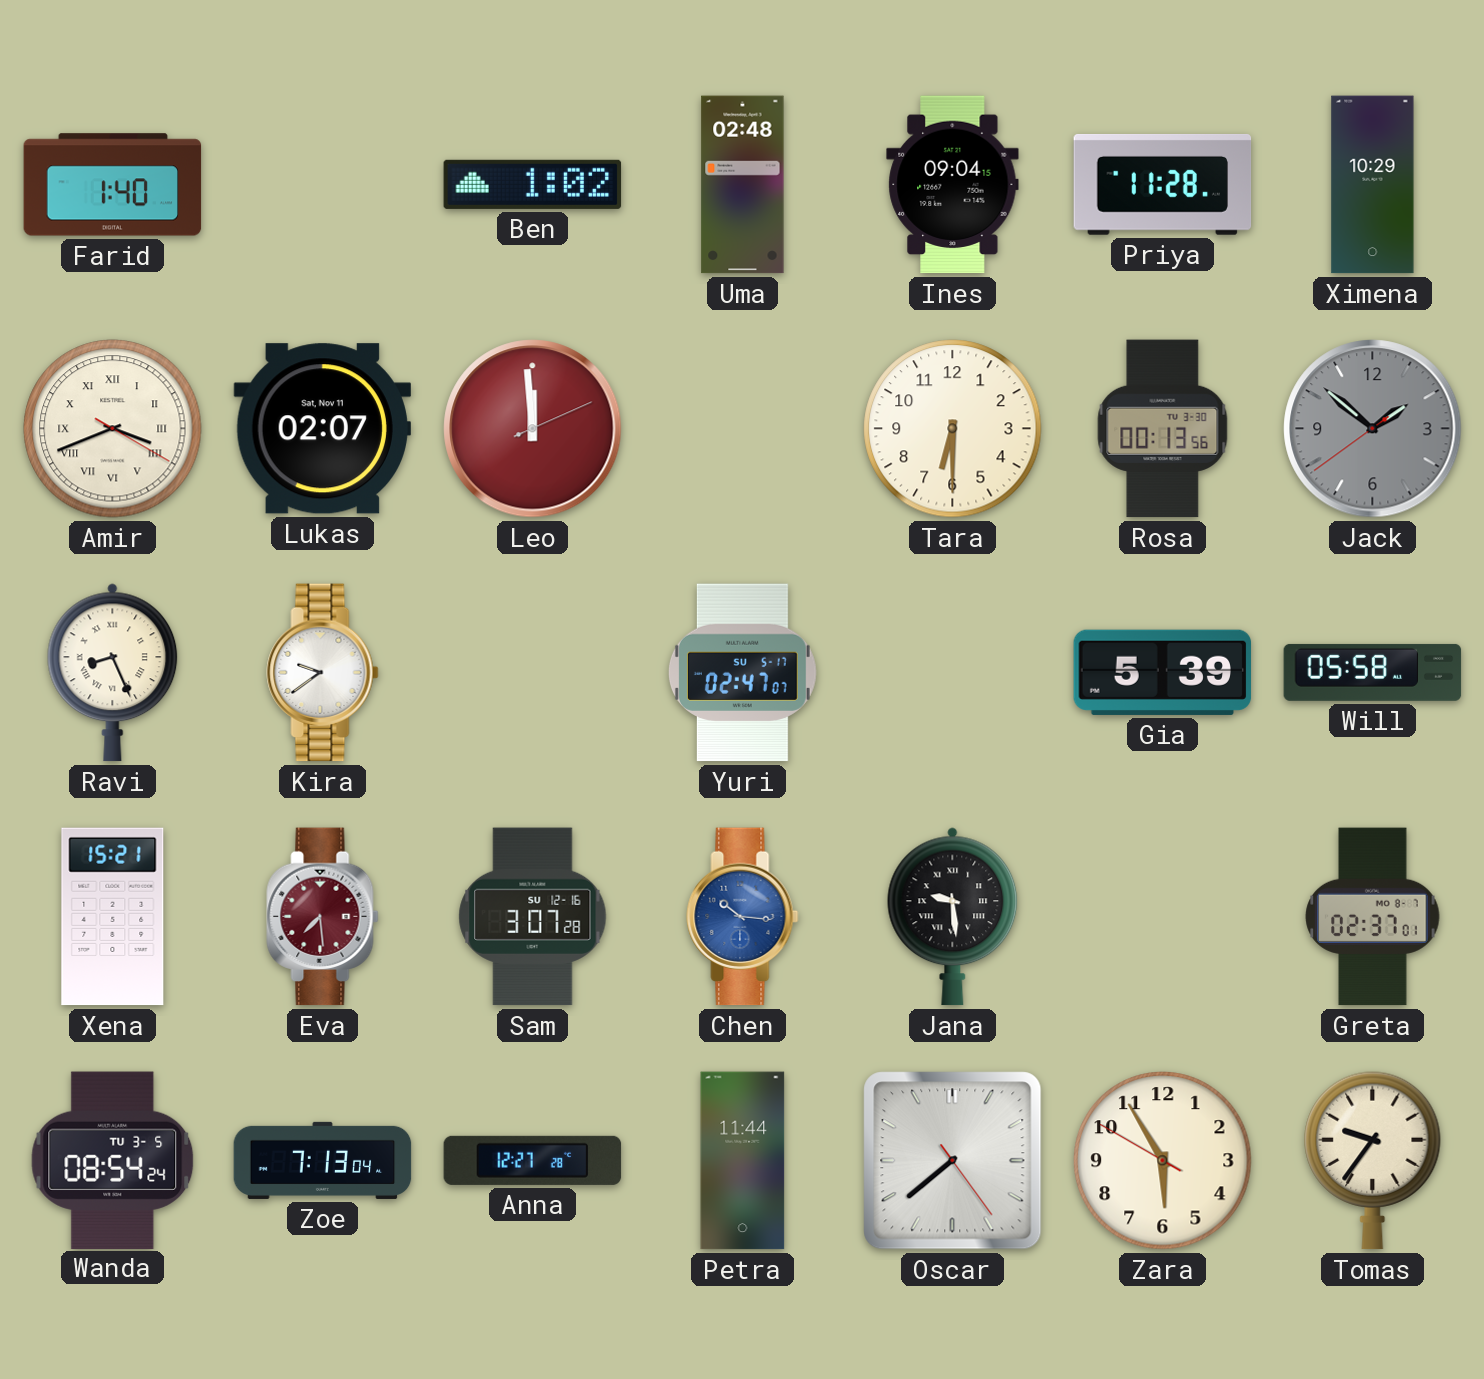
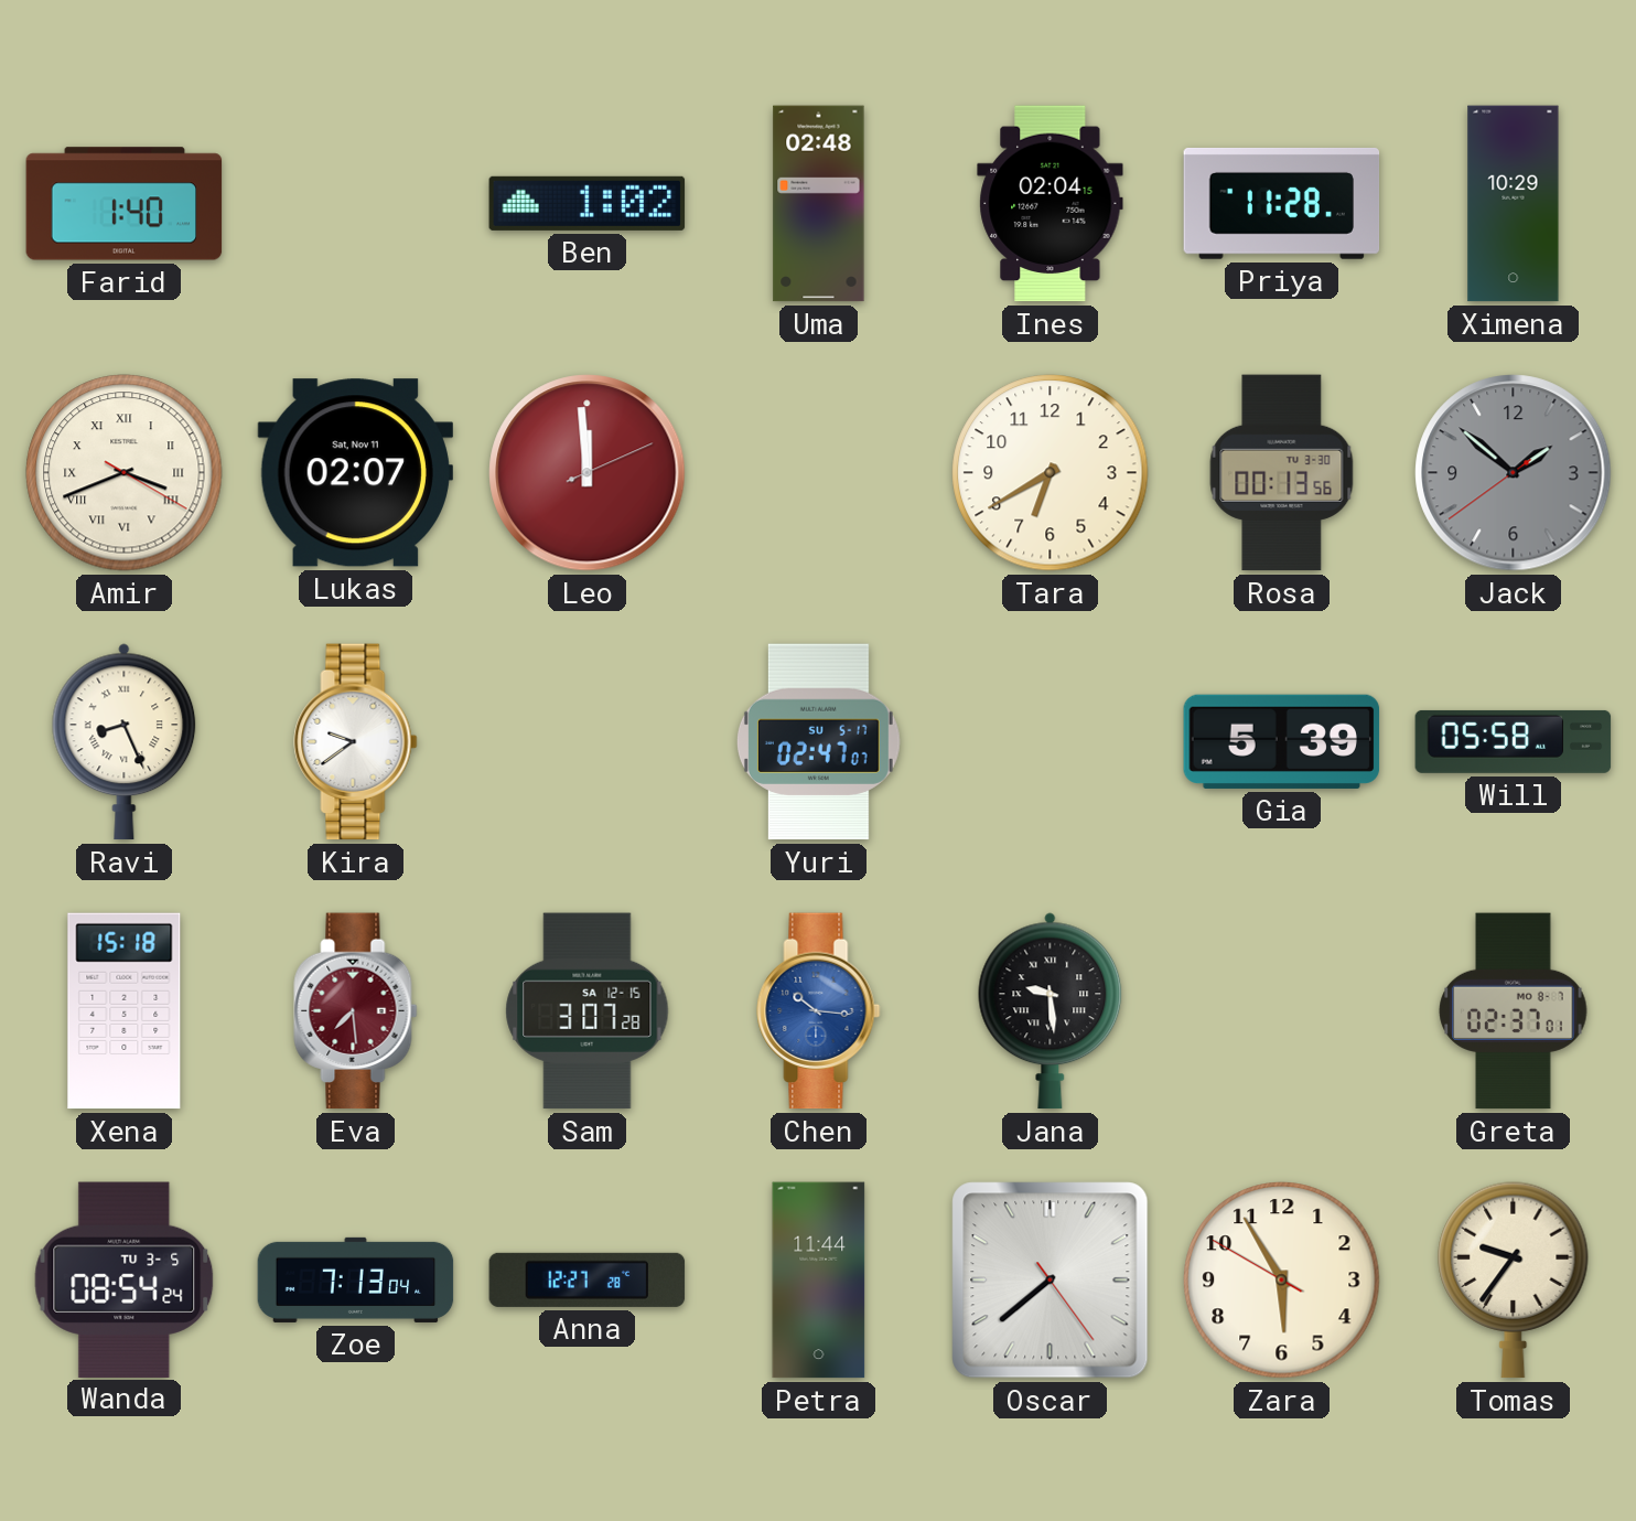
Ines: 09:04 -> 02:04
Tara: 6:30 -> 6:40
Xena: 15:21 -> 15:18
Sam date: SU 12-16 -> SA 12-15
